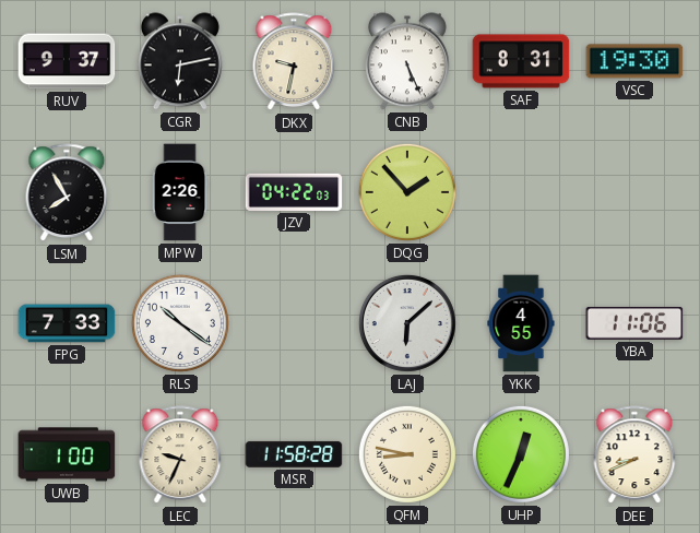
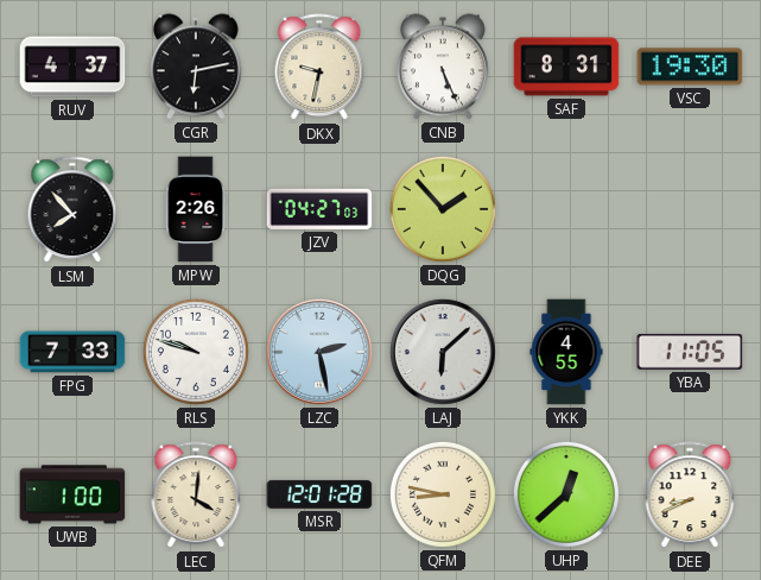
RUV: 9:37 -> 4:37
LSM: 7:55 -> 7:53
JZV: 04:22 -> 04:27
RLS: 10:21 -> 9:48
LZC: none -> 2:28
YBA: 11:06 -> 11:05
LEC: 9:34 -> 4:01
MSR: 11:58 -> 12:01
UHP: 12:34 -> 12:38
